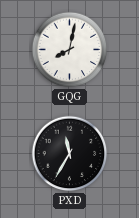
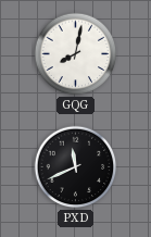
PXD: 11:35 -> 11:41
